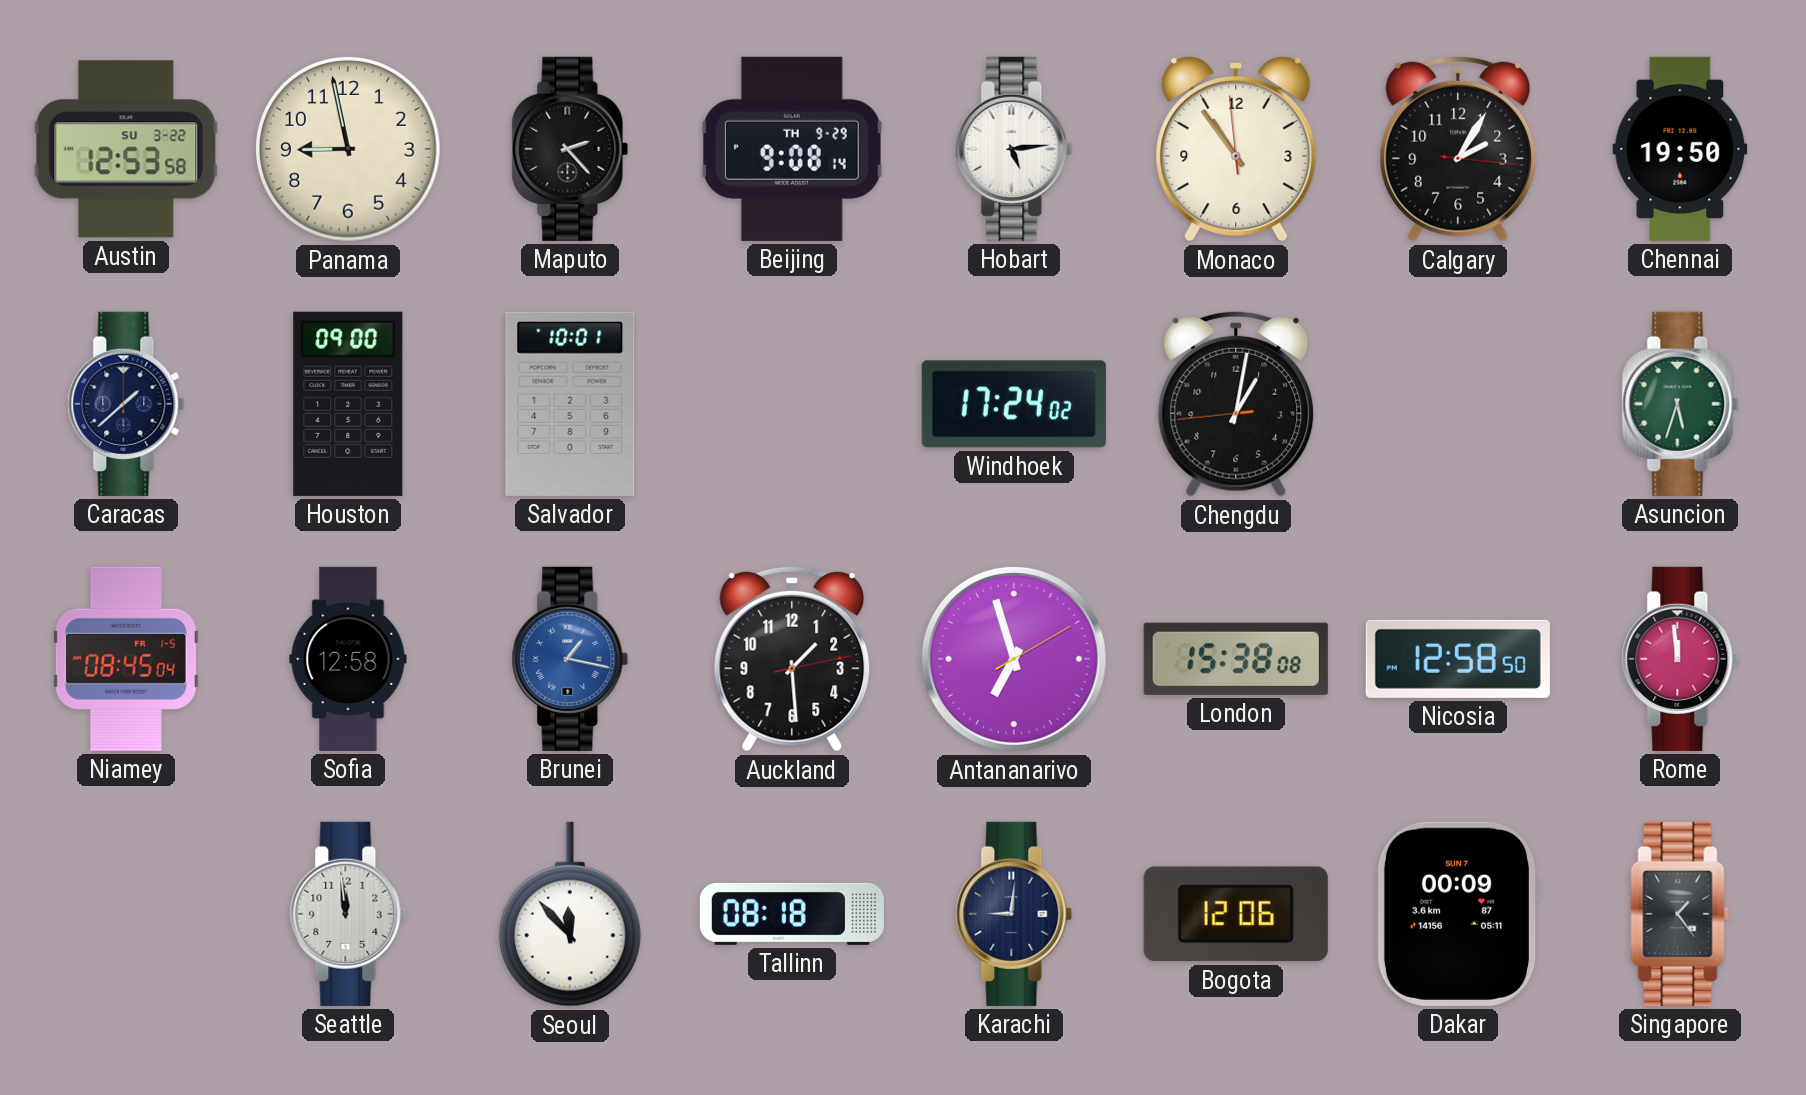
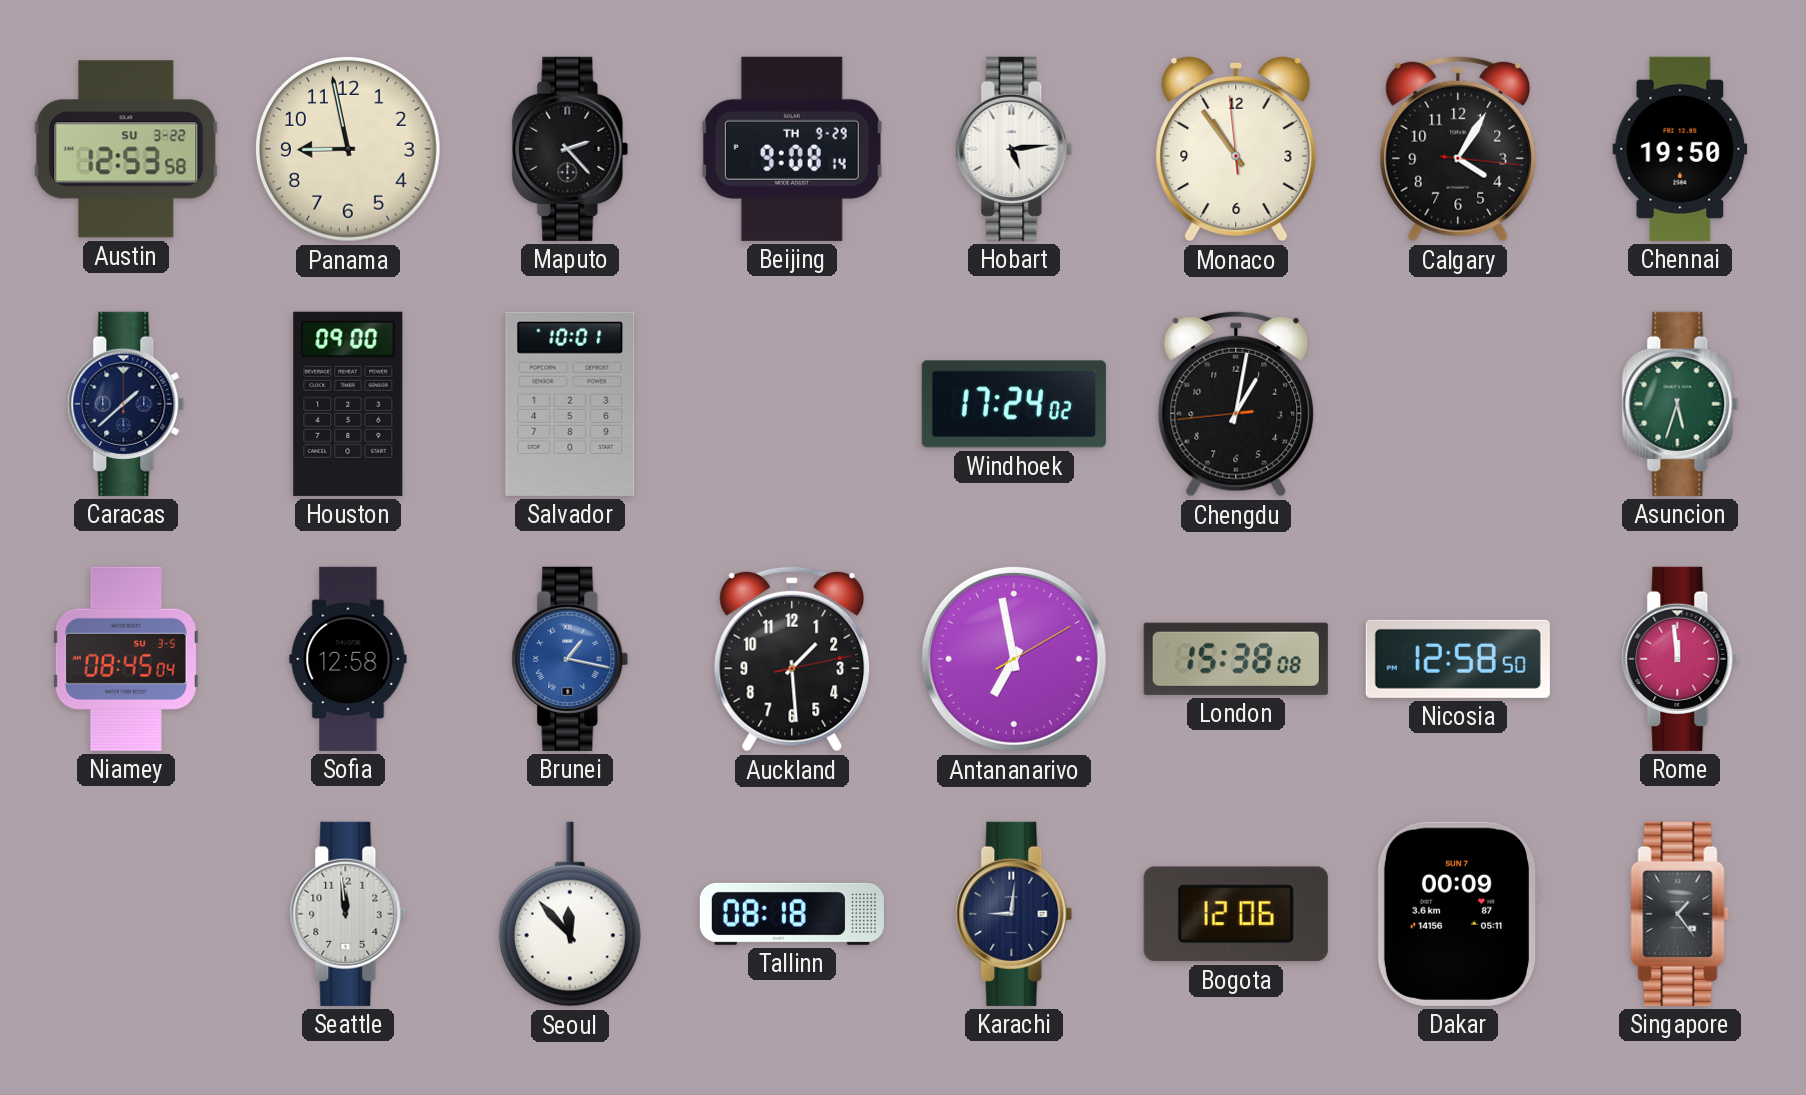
Calgary: 2:05 -> 4:05
Niamey date: FR 1-5 -> SU 3-5
Antananarivo: 6:57 -> 6:58
